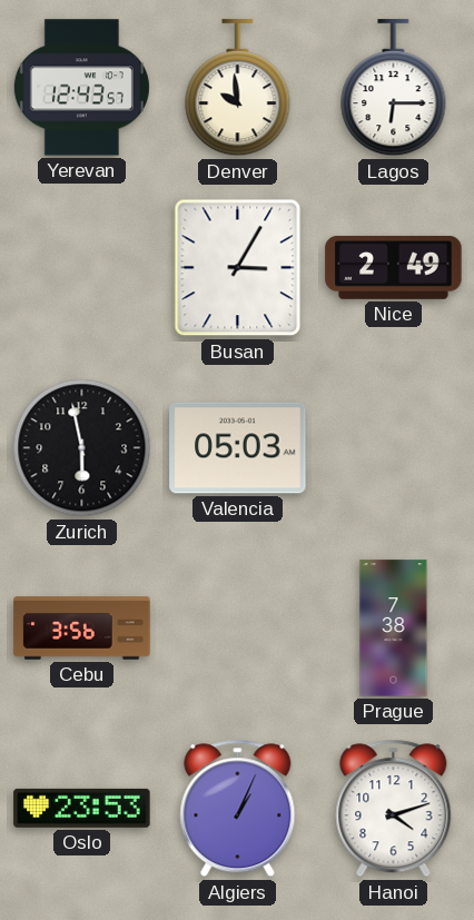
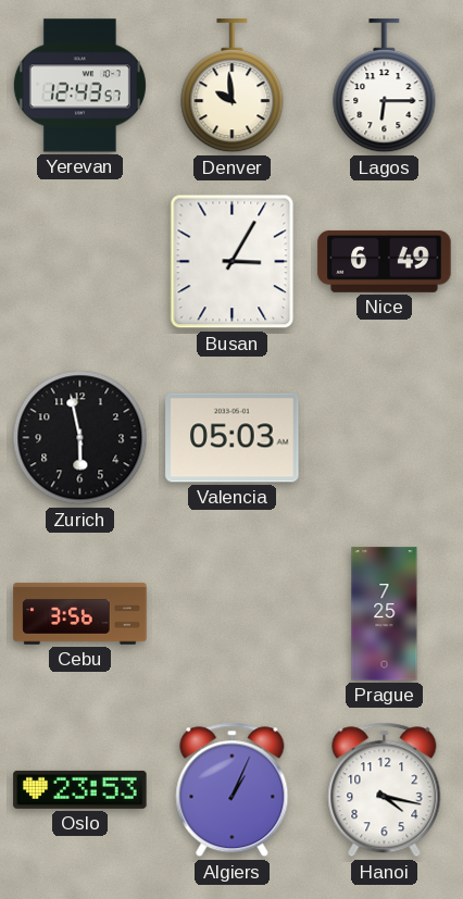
Nice: 2:49 -> 6:49
Prague: 7:38 -> 7:25
Hanoi: 4:12 -> 4:17
